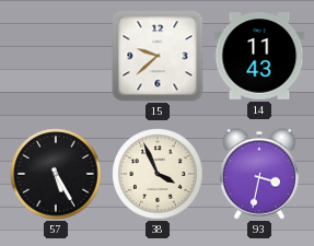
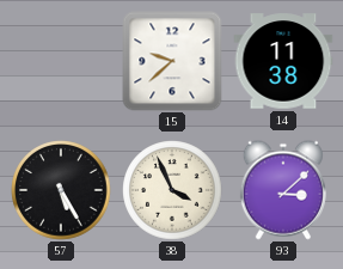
14: 11:43 -> 11:38
93: 3:32 -> 3:08
